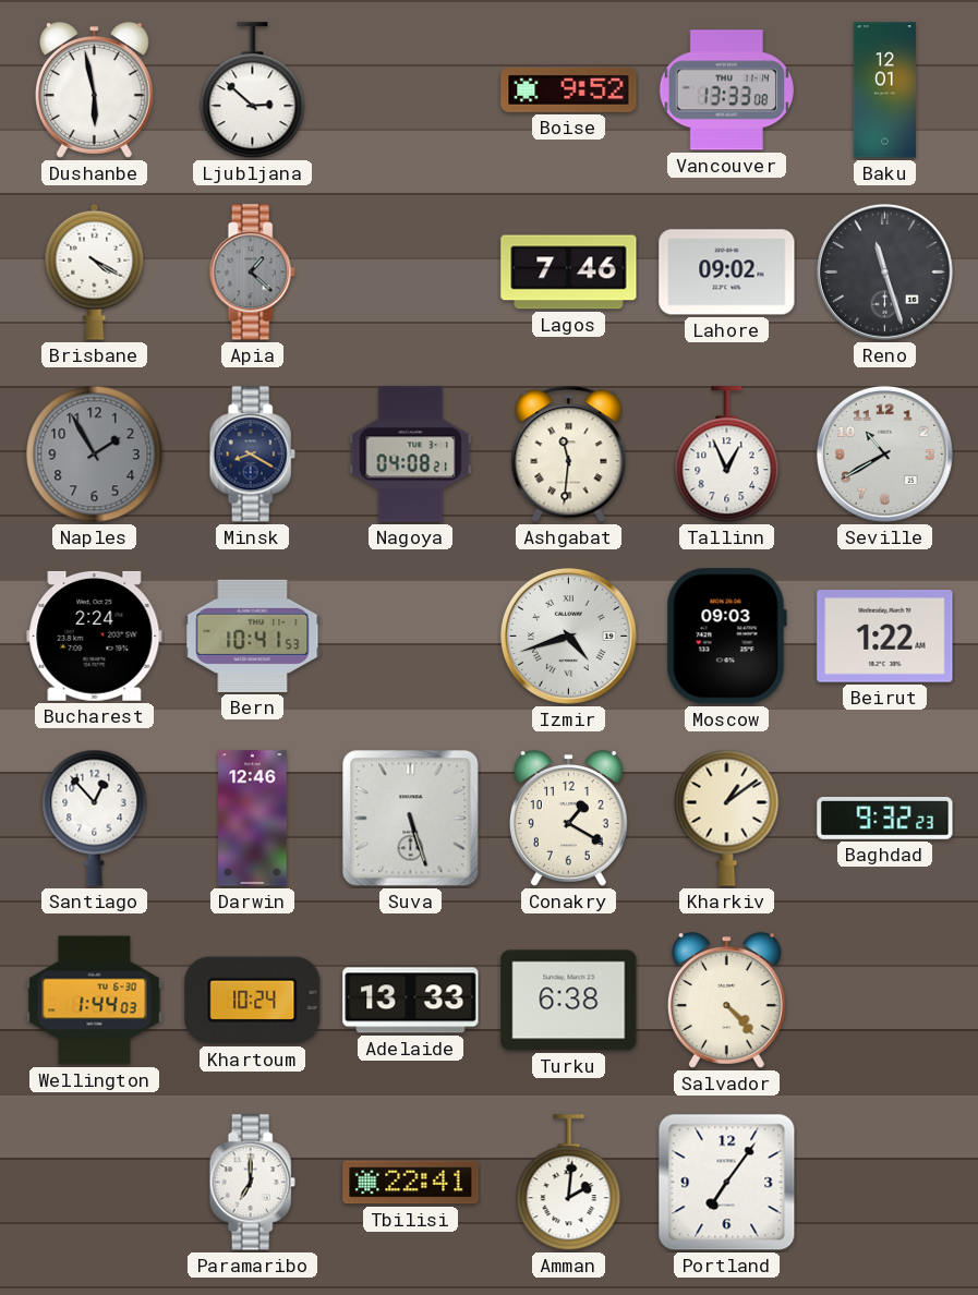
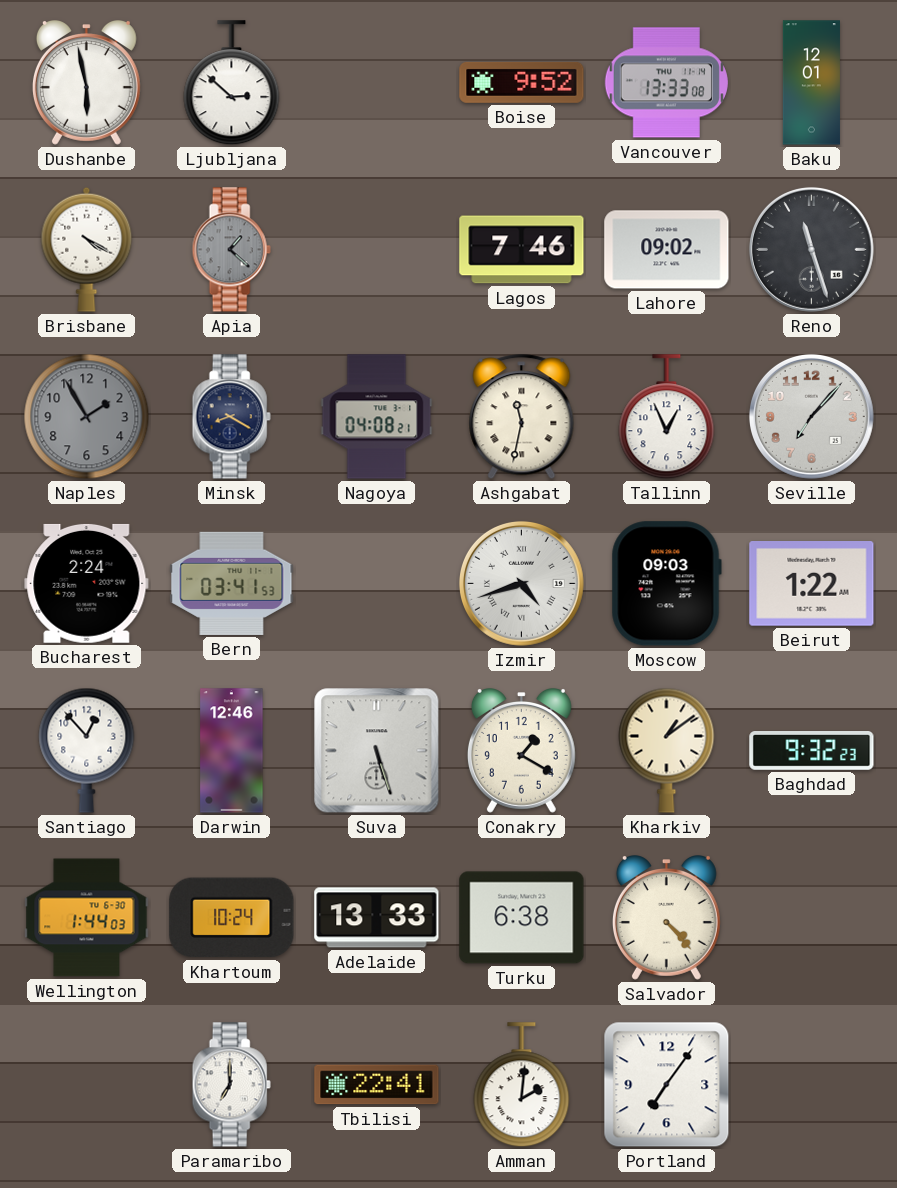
Ashgabat: 11:31 -> 11:32
Seville: 10:40 -> 7:07
Bern: 10:41 -> 03:41
